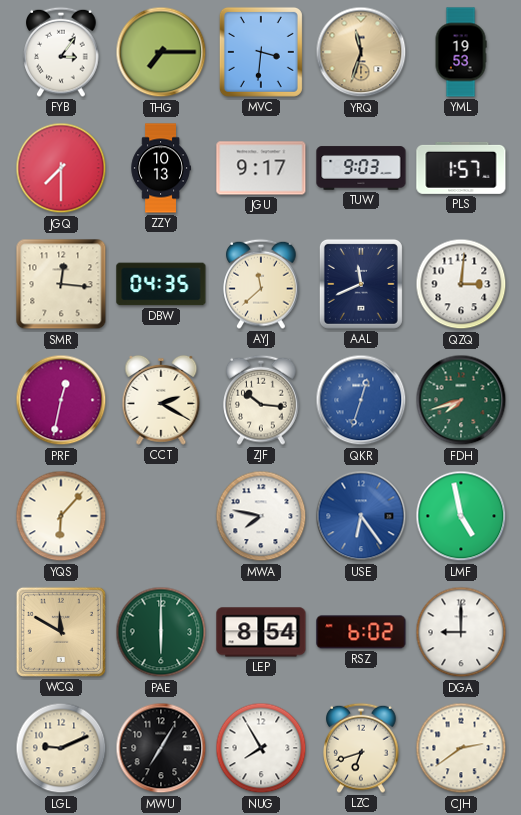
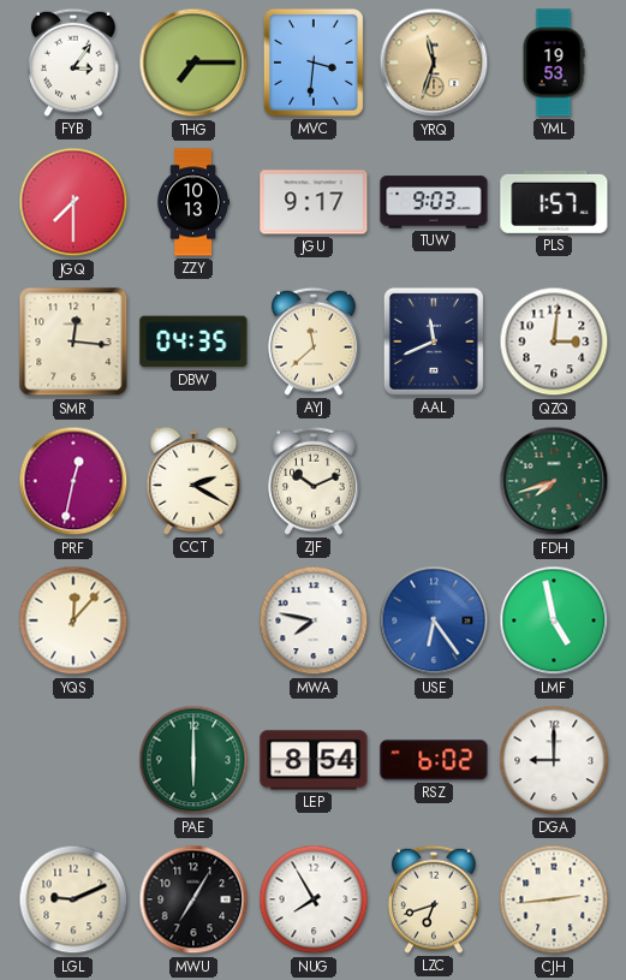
ZJF: 10:16 -> 10:11
QKR: 12:33 -> none
YQS: 6:07 -> 12:07
WCQ: 11:50 -> none
CJH: 2:39 -> 2:44
